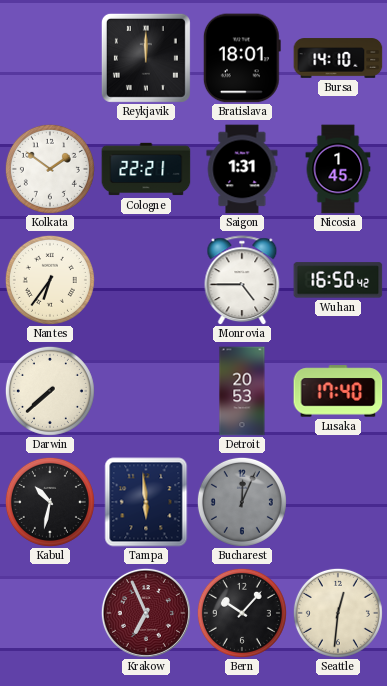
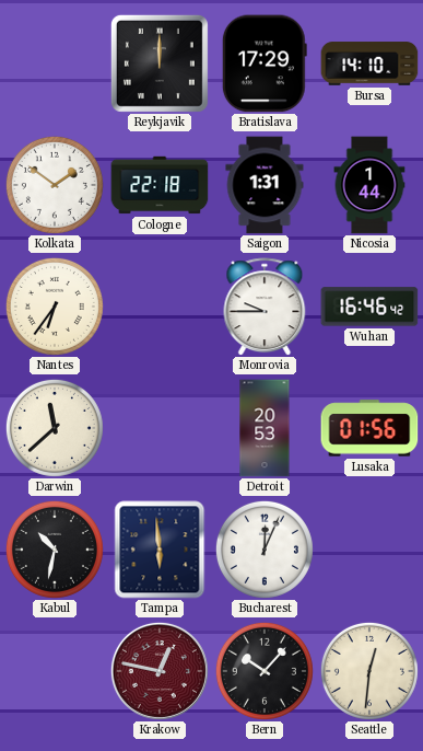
Bratislava: 18:01 -> 17:29
Cologne: 22:21 -> 22:18
Nicosia: 1:45 -> 1:44
Monrovia: 4:45 -> 9:45
Wuhan: 16:50 -> 16:46
Darwin: 7:38 -> 11:38
Lusaka: 17:40 -> 01:56
Bucharest dial: grey -> white
Krakow: 6:56 -> 12:47
